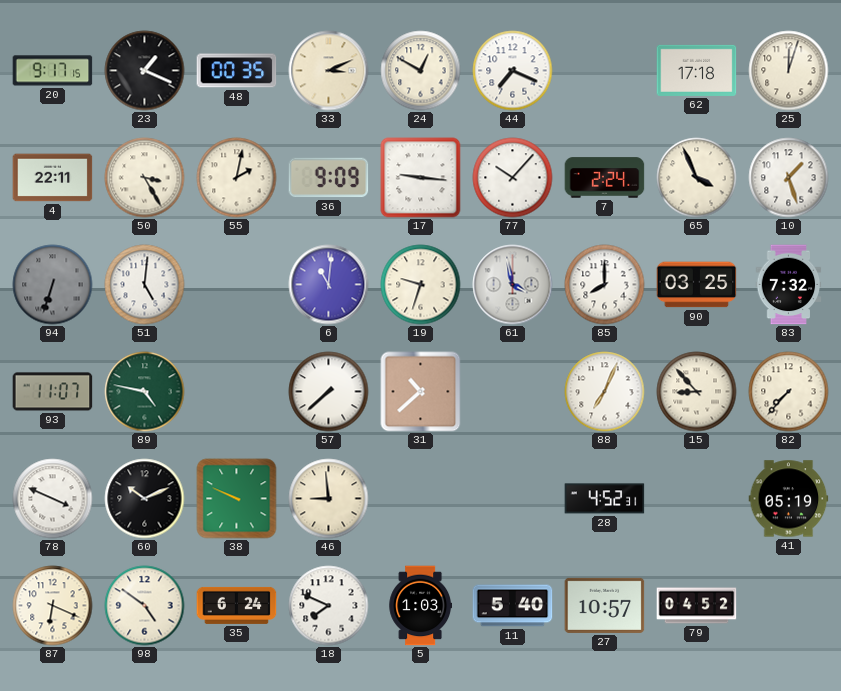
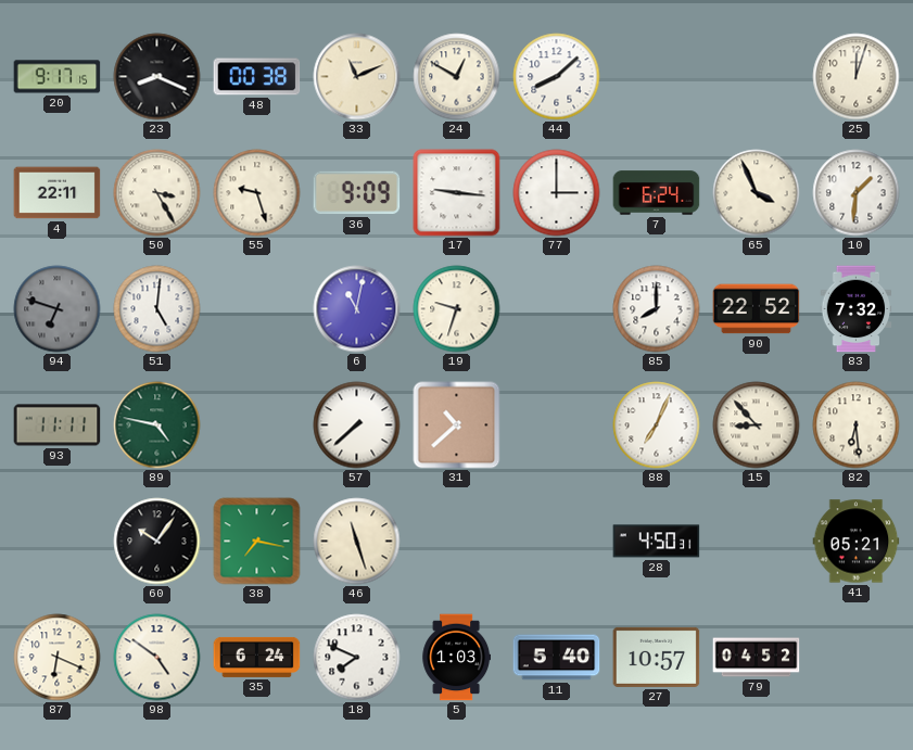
23: 1:19 -> 8:19
48: 00:35 -> 00:38
33: 3:11 -> 11:11
44: 7:19 -> 8:08
62: 17:18 -> none
55: 2:02 -> 9:27
77: 10:07 -> 3:00
7: 2:24 -> 6:24
10: 1:27 -> 1:31
94: 6:33 -> 6:48
6: 11:01 -> 11:02
61: 3:58 -> none
90: 03:25 -> 22:52
93: 11:07 -> 11:11
82: 7:37 -> 6:29
78: 3:49 -> none
60: 10:11 -> 10:06
38: 9:49 -> 7:17
46: 8:59 -> 11:27
28: 4:52 -> 4:50
41: 05:19 -> 05:21
